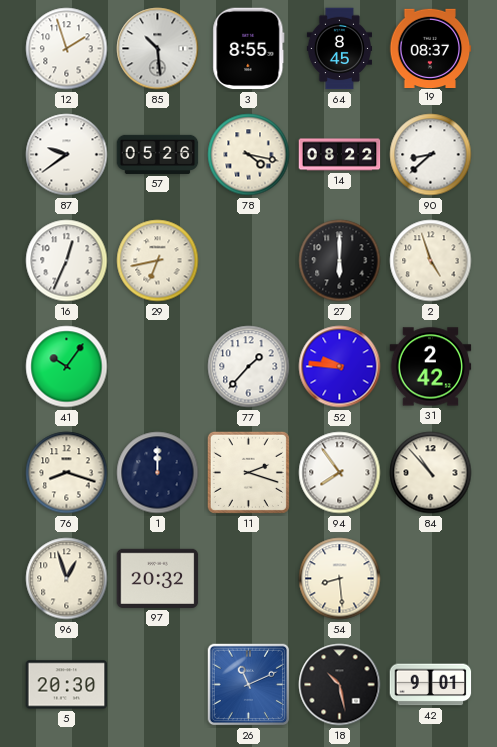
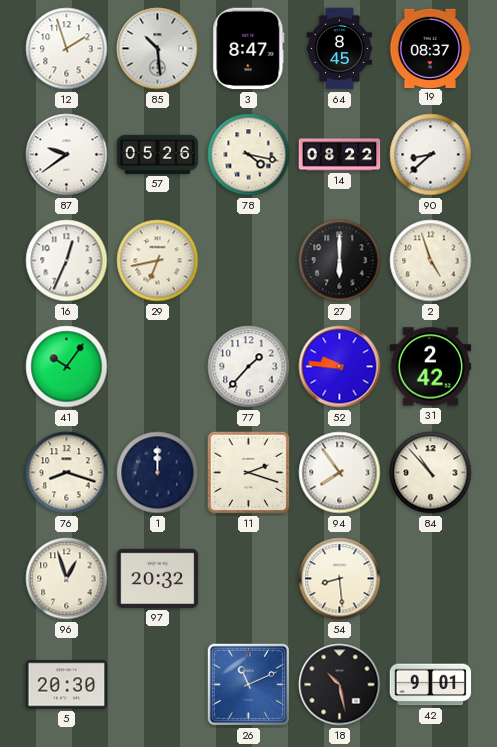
3: 8:55 -> 8:47
